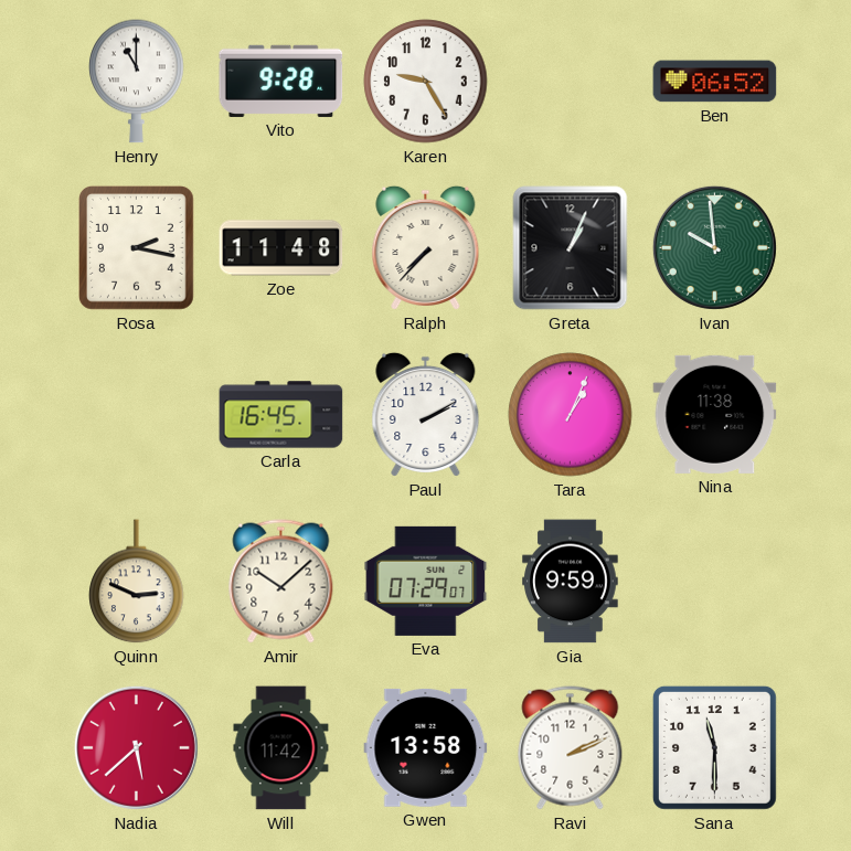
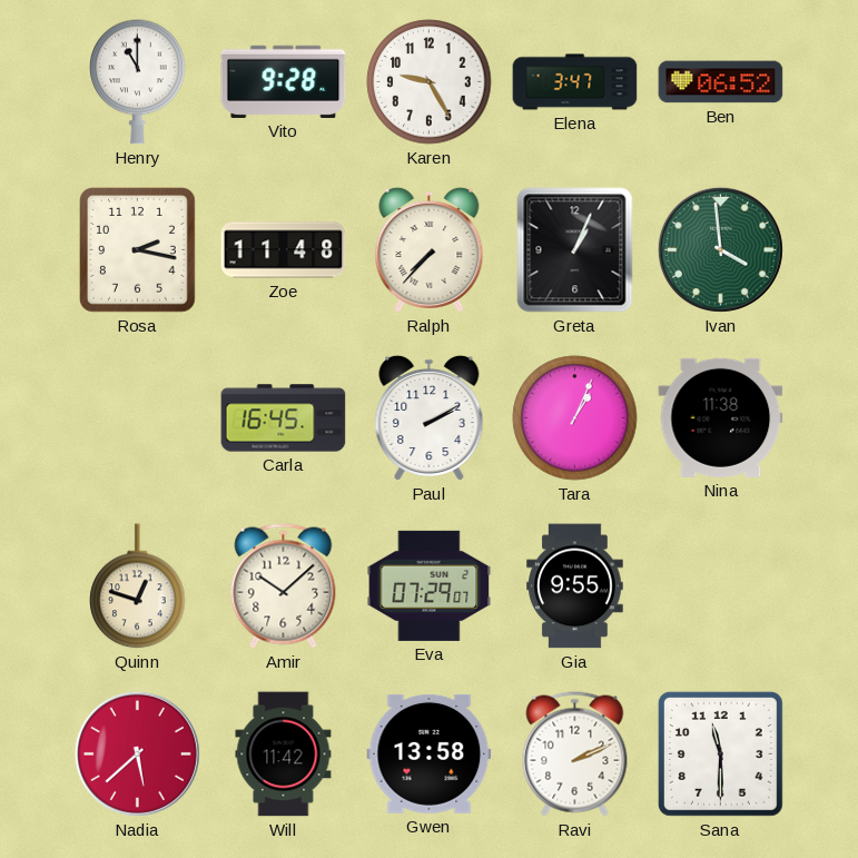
Elena: none -> 3:47
Ivan: 9:59 -> 3:59
Quinn: 2:49 -> 12:48
Gia: 9:59 -> 9:55
